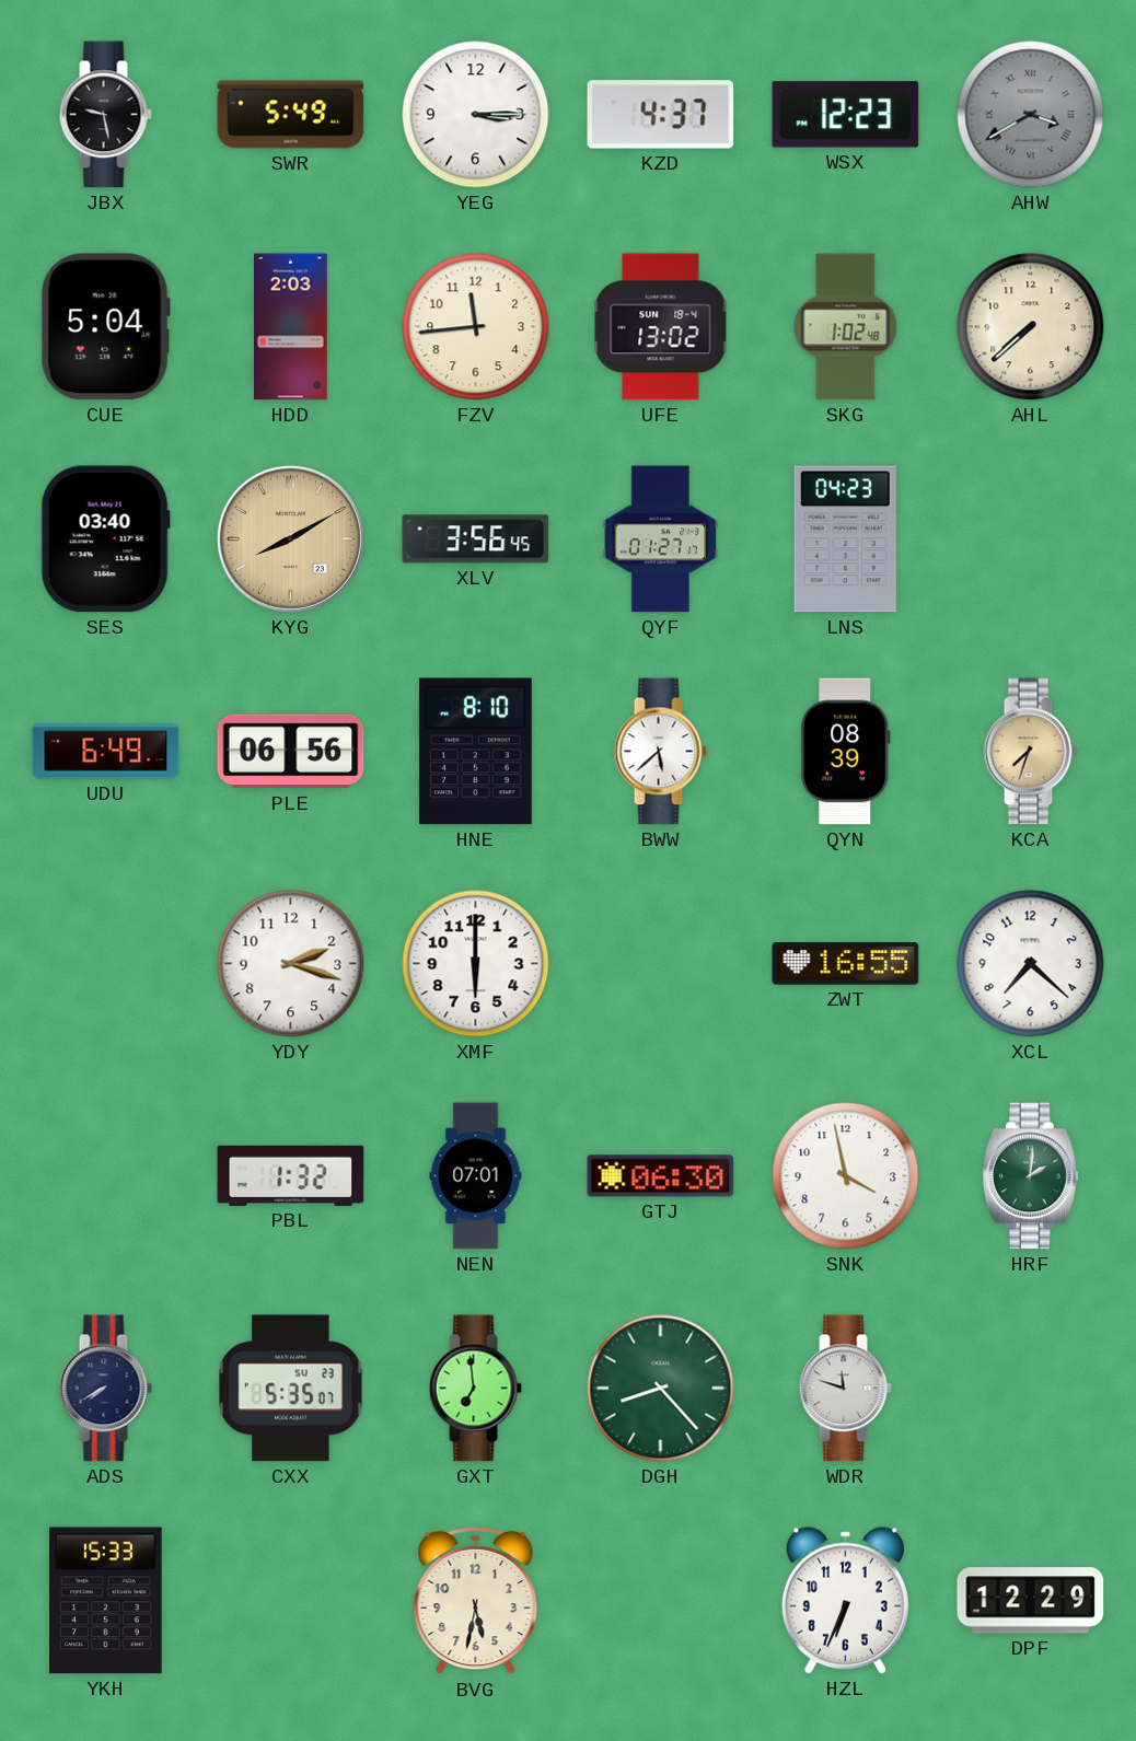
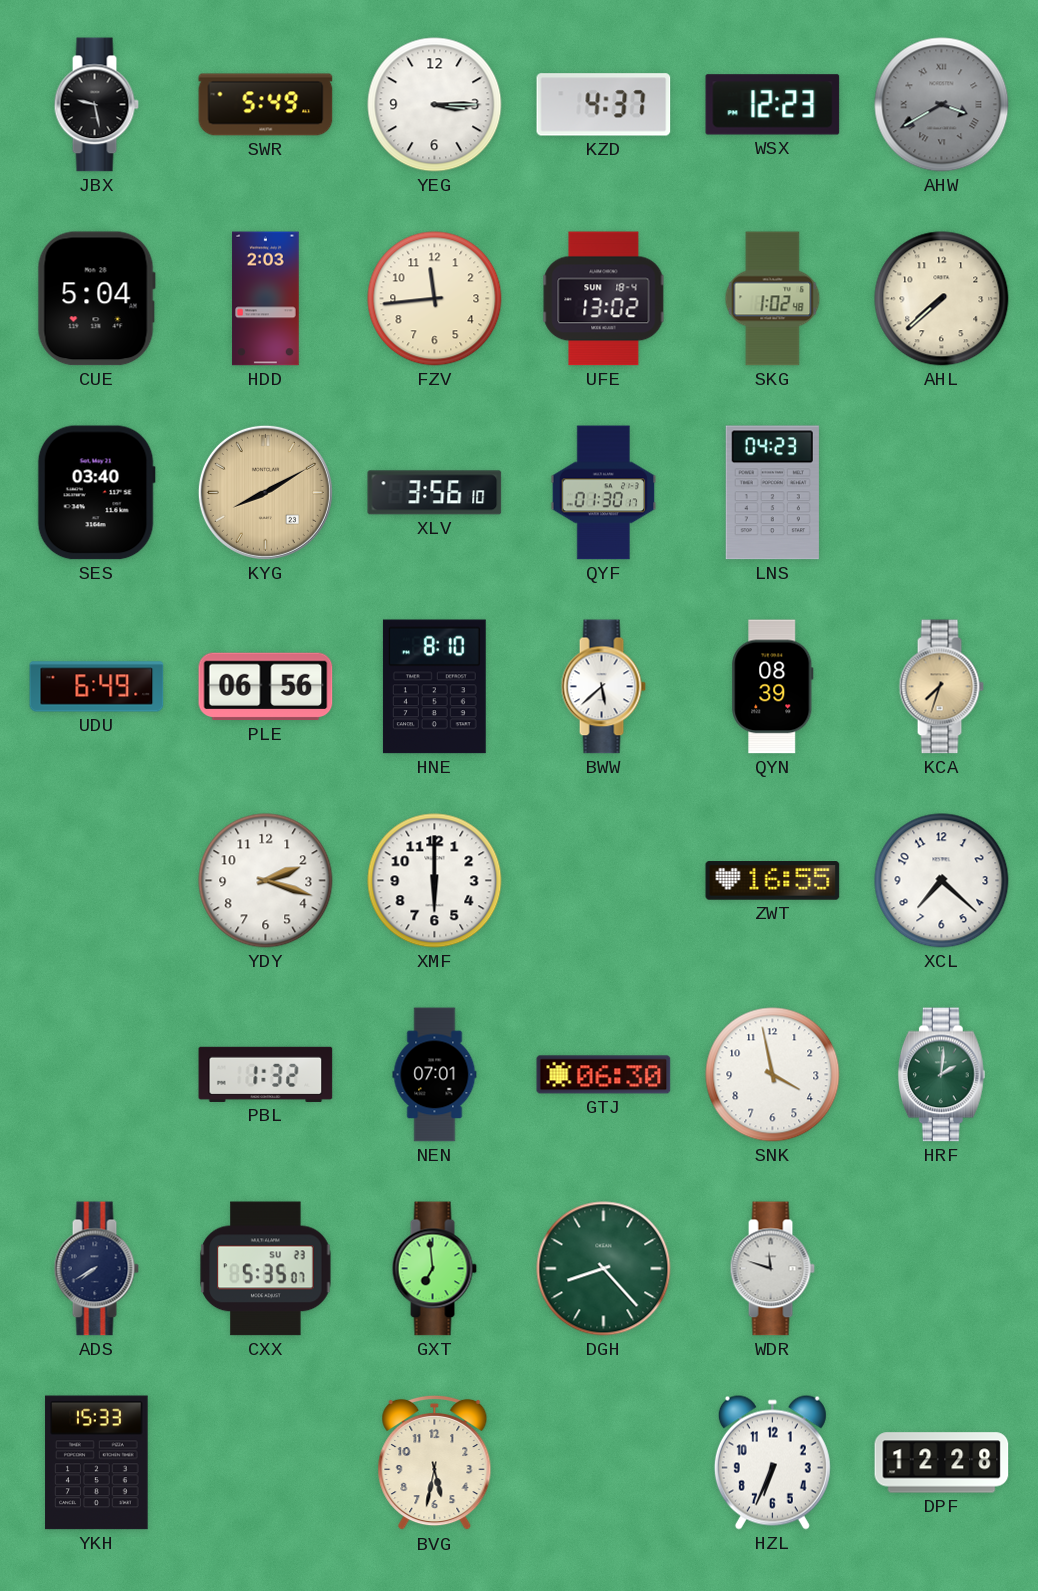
XLV: 3:56:45 -> 3:56:10
QYF: 01:27 -> 01:30
DPF: 12:29 -> 12:28
